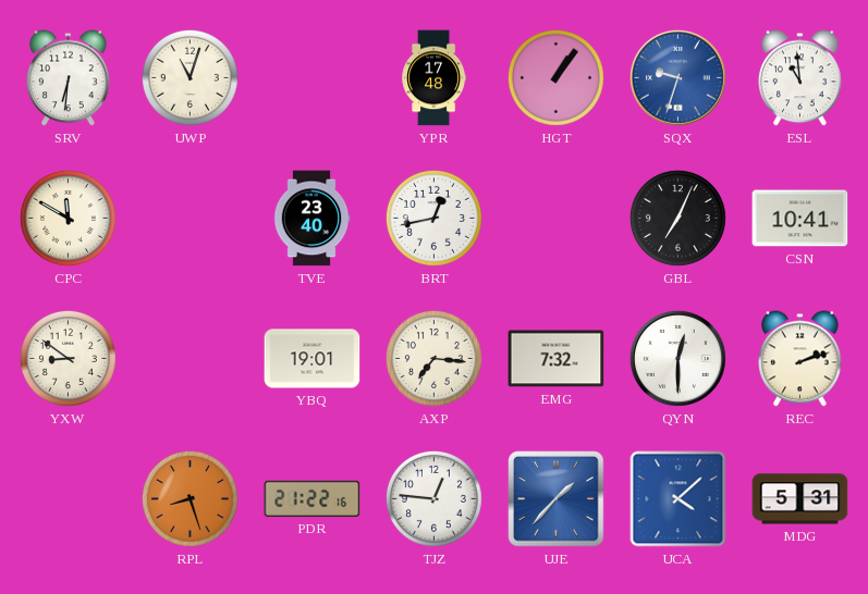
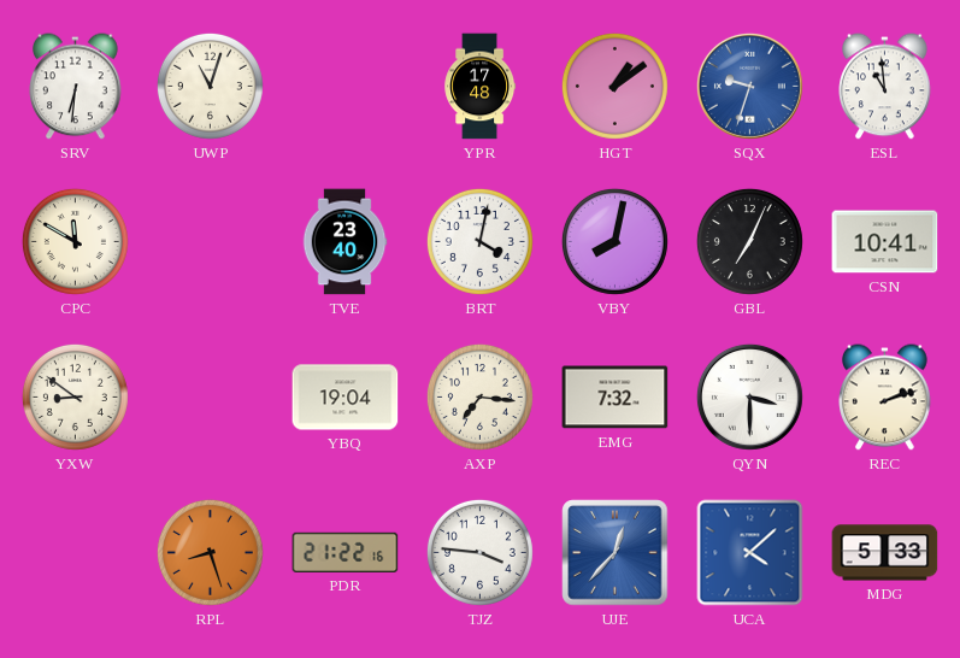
HGT: 1:06 -> 1:09
BRT: 12:43 -> 4:02
VBY: none -> 8:02
YBQ: 19:01 -> 19:04
QYN: 12:30 -> 3:30
TJZ: 12:46 -> 3:46
UJE: 1:37 -> 12:37
MDG: 5:31 -> 5:33
